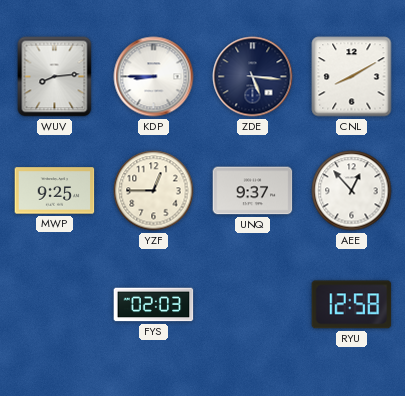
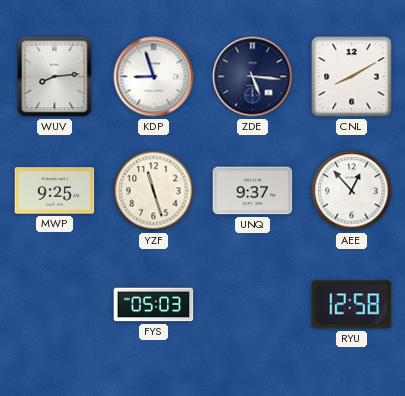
KDP: 8:45 -> 8:57
YZF: 12:45 -> 11:27
FYS: 02:03 -> 05:03
